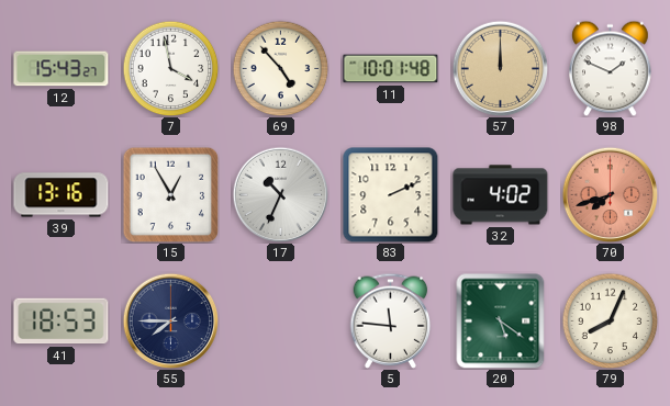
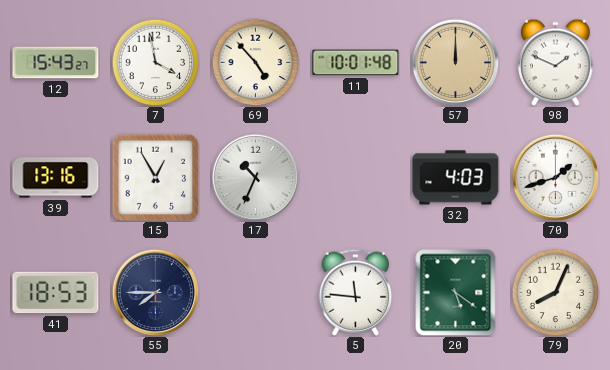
83: 2:11 -> none
32: 4:02 -> 4:03
70: 7:42 -> 1:42
70 dial: salmon -> white
